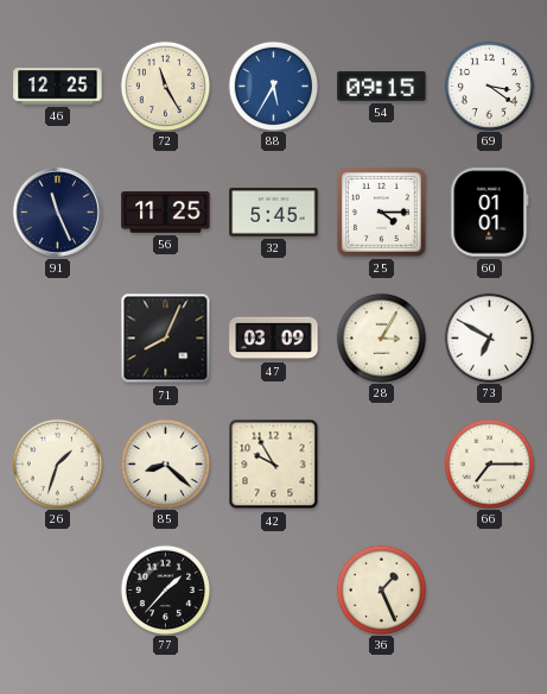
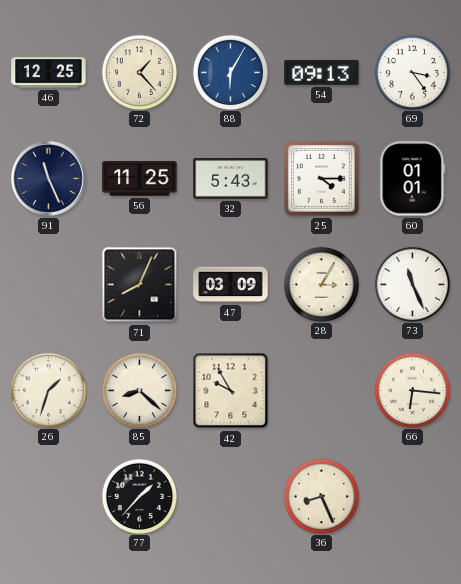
72: 11:25 -> 1:23
88: 5:35 -> 6:05
54: 09:15 -> 09:13
69: 3:21 -> 3:24
32: 5:45 -> 5:43
73: 6:50 -> 11:26
66: 7:15 -> 6:16
36: 1:26 -> 8:26
